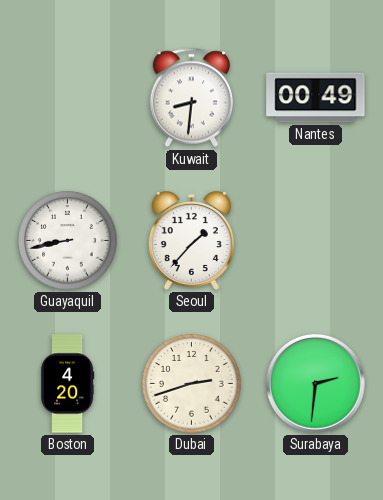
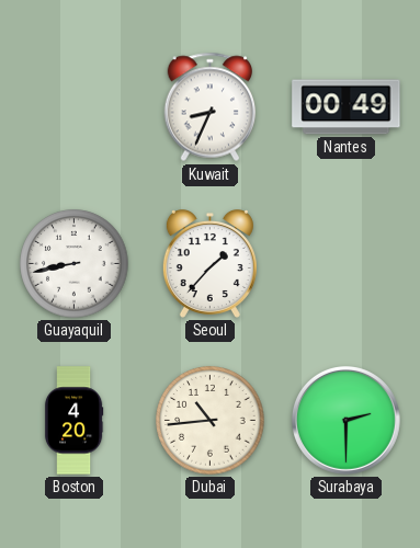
Kuwait: 8:31 -> 8:34
Dubai: 2:42 -> 10:44
Surabaya: 2:31 -> 2:30
